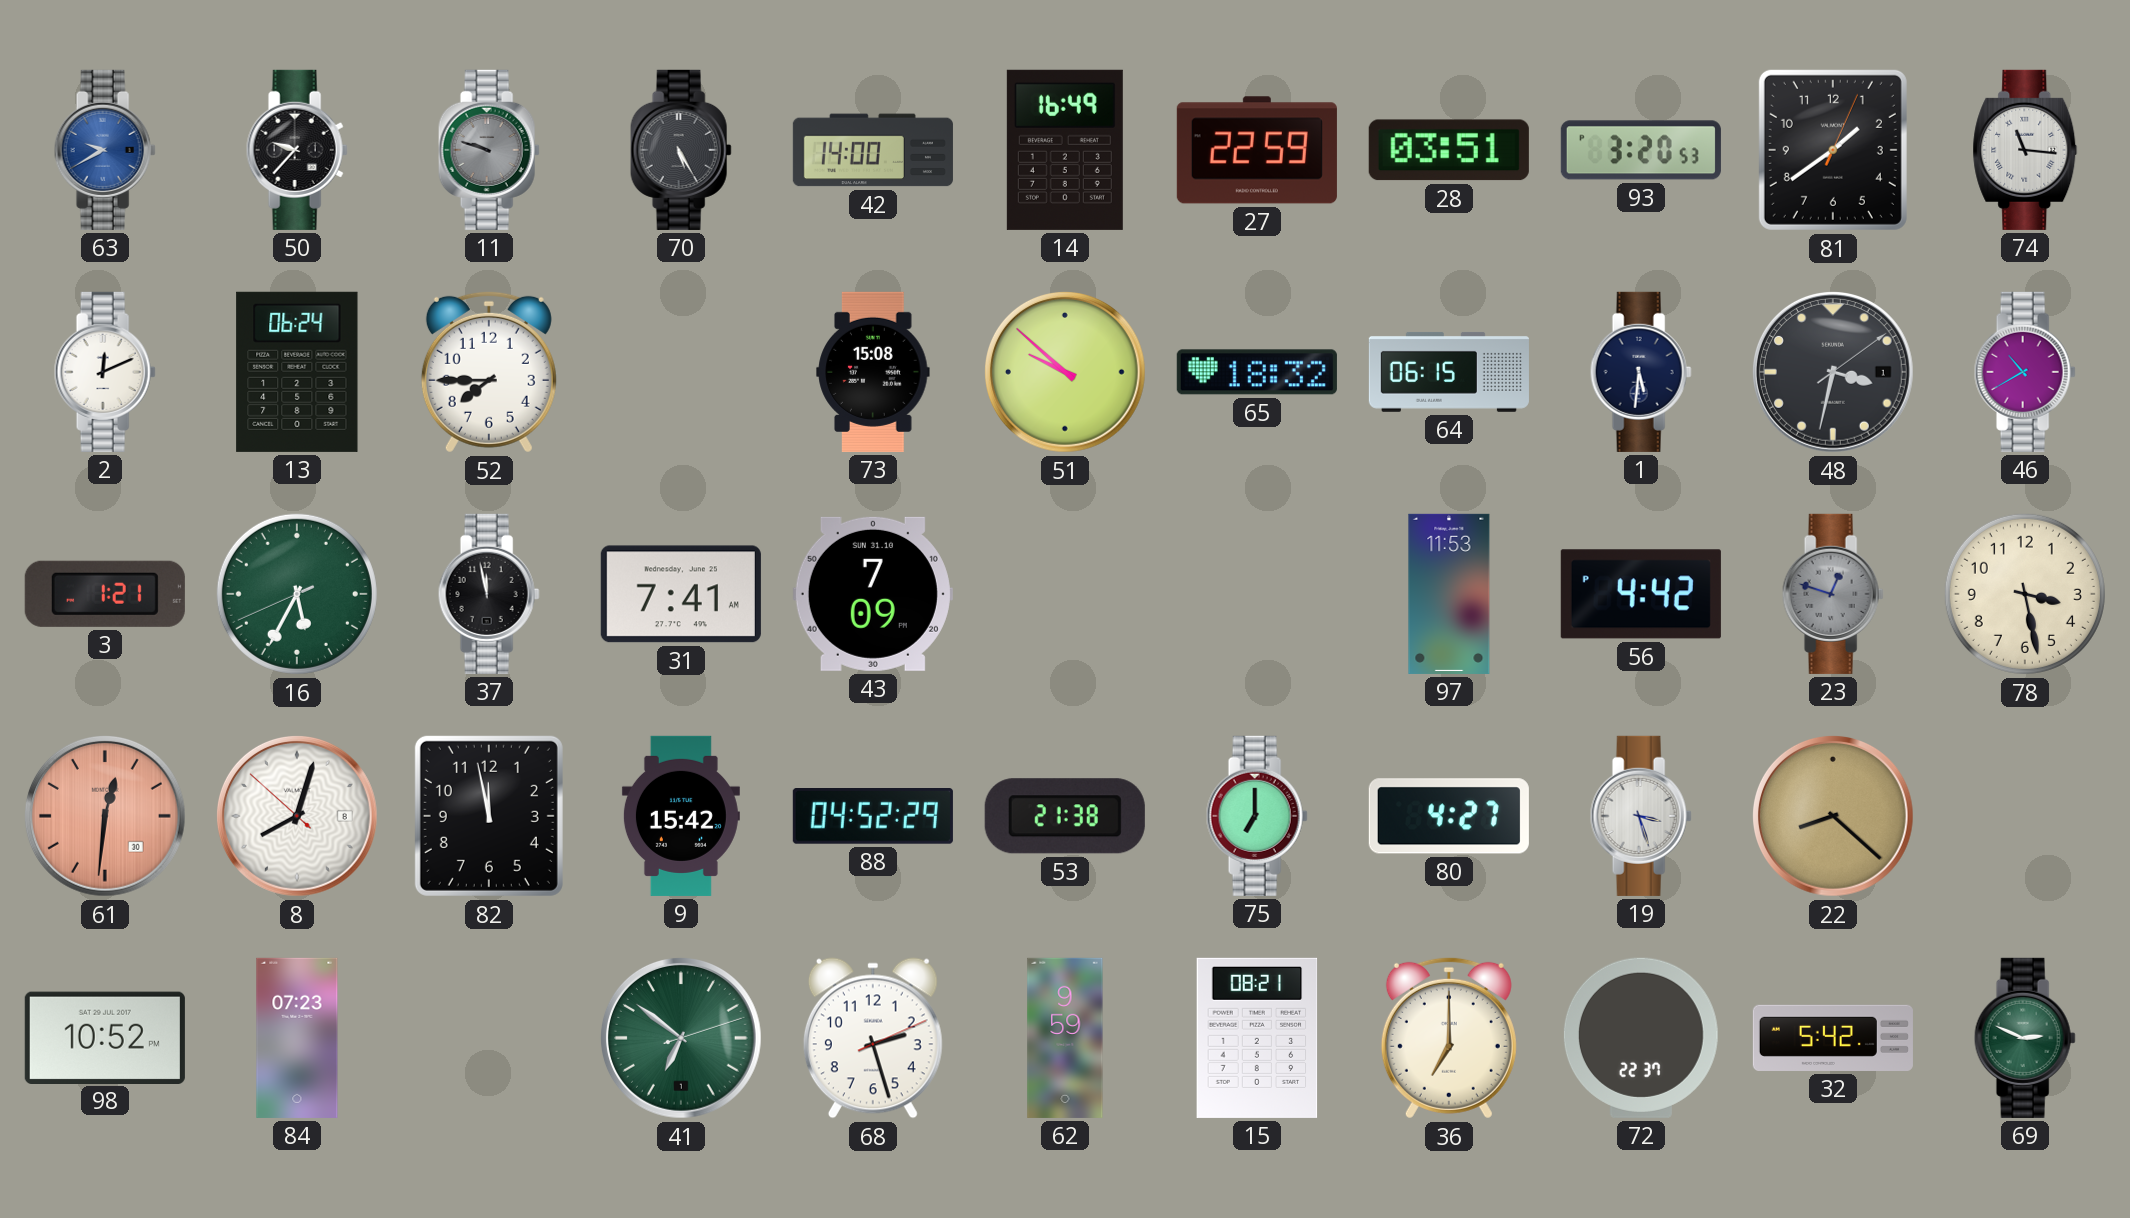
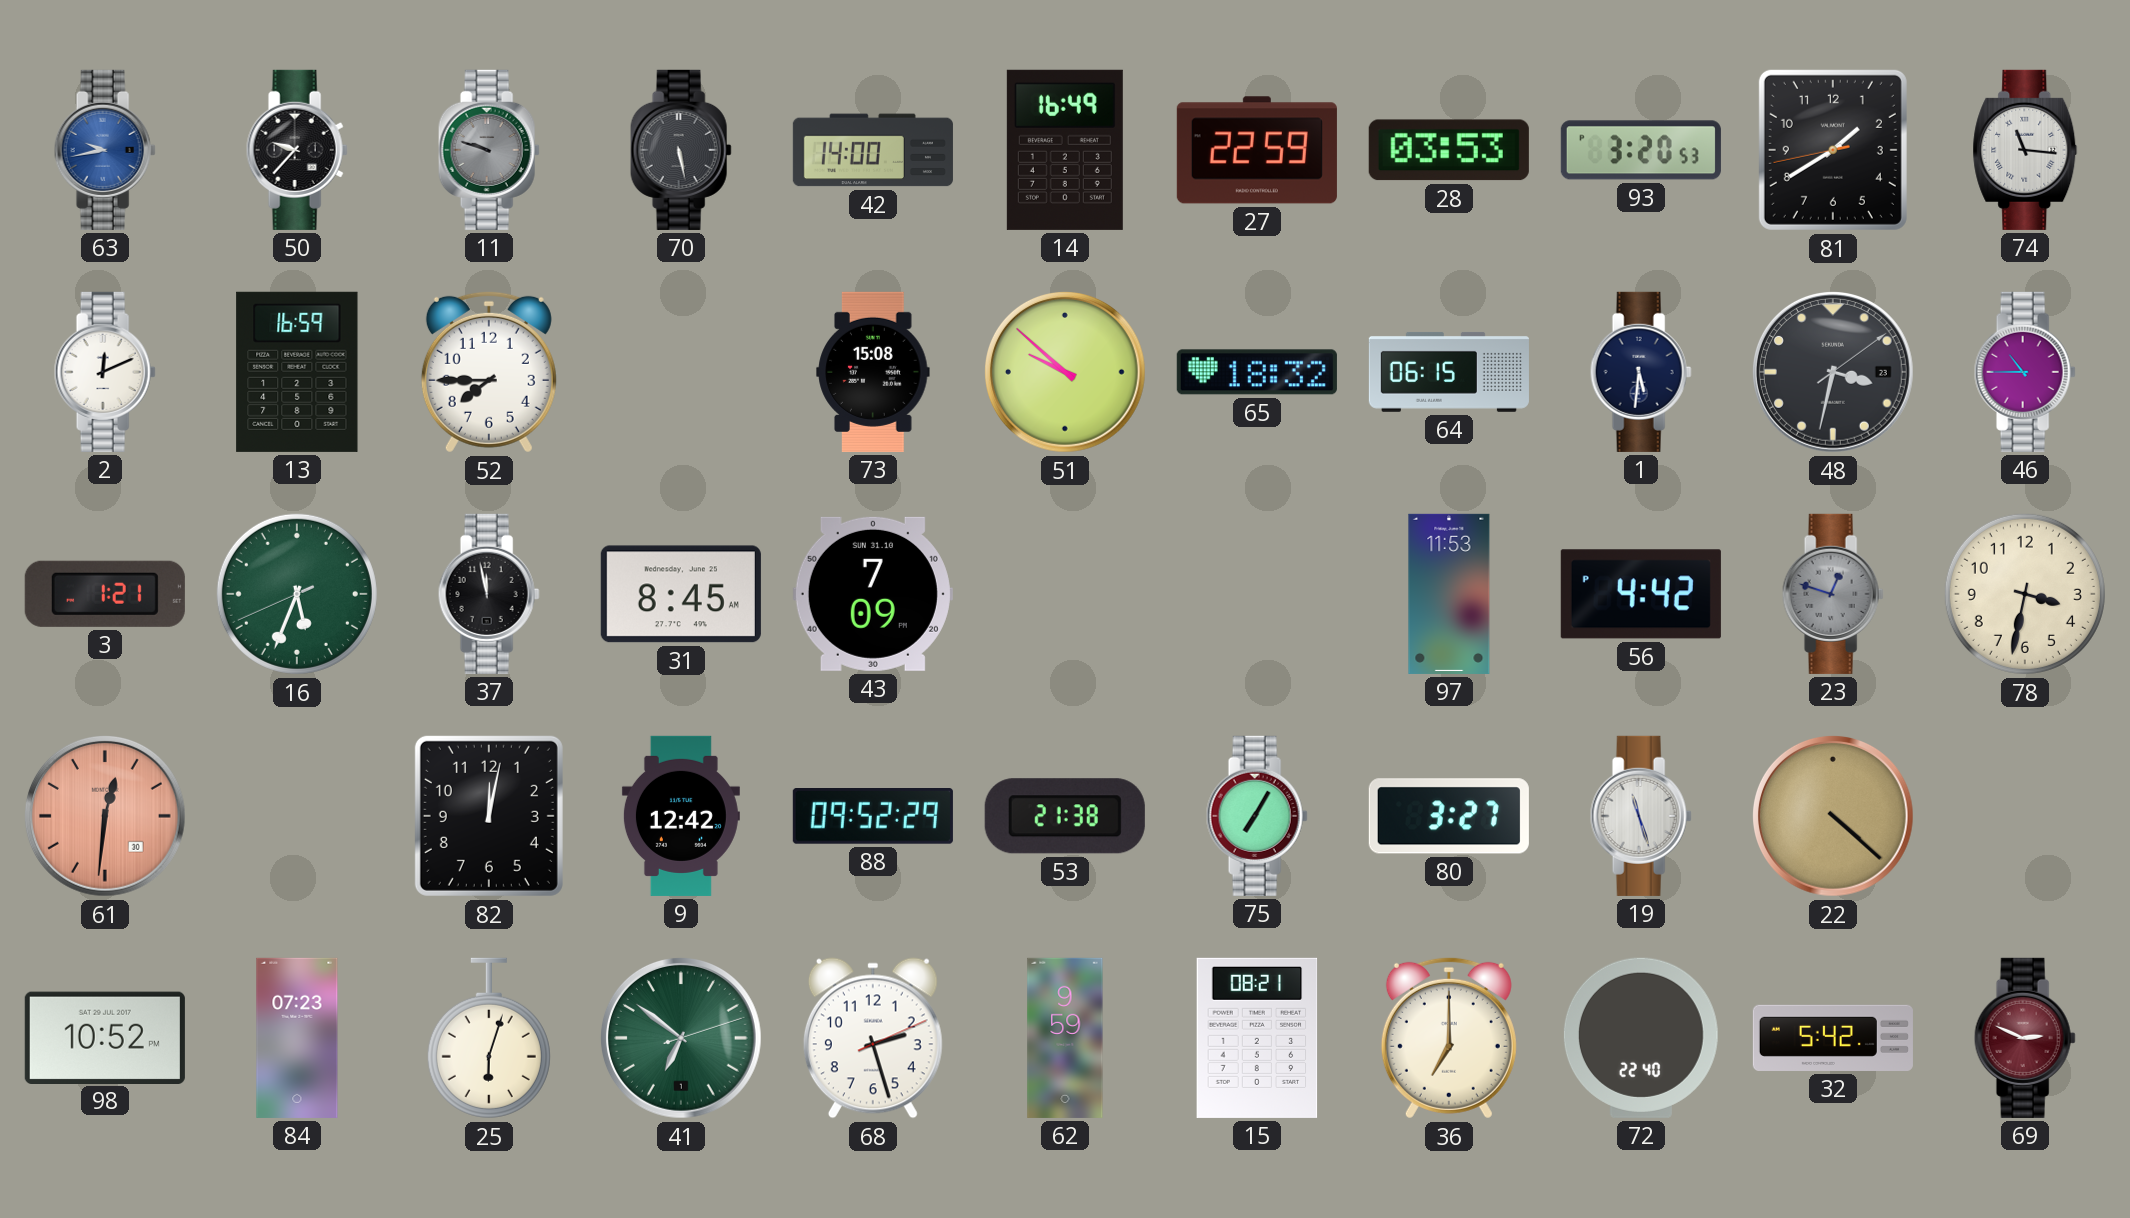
63: 9:40 -> 9:43
70: 5:25 -> 5:28
28: 03:51 -> 03:53
81: 1:39:04 -> 1:39:43
13: 06:24 -> 16:59
48 date: 1 -> 23
46: 10:40 -> 10:45
16: 5:34 -> 5:33
31: 7:41 -> 8:45
78: 3:28 -> 3:32
8: 8:02 -> none
82: 11:58 -> 12:02
9: 15:42 -> 12:42
88: 04:52 -> 09:52
75: 7:00 -> 7:05
80: 4:27 -> 3:27
19: 3:27 -> 11:27
22: 8:22 -> 4:22
25: none -> 6:03
72: 22:37 -> 22:40
69 dial: green -> burgundy
